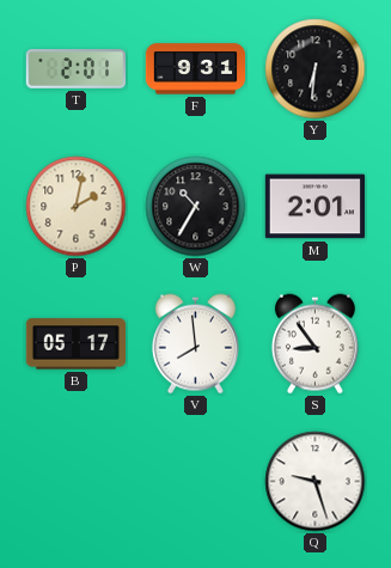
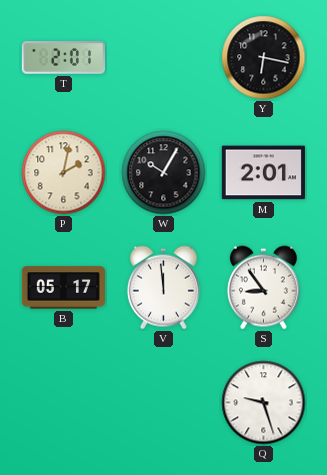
F: 9:31 -> none
Y: 6:31 -> 6:17
W: 10:35 -> 10:05
V: 7:59 -> 11:59
